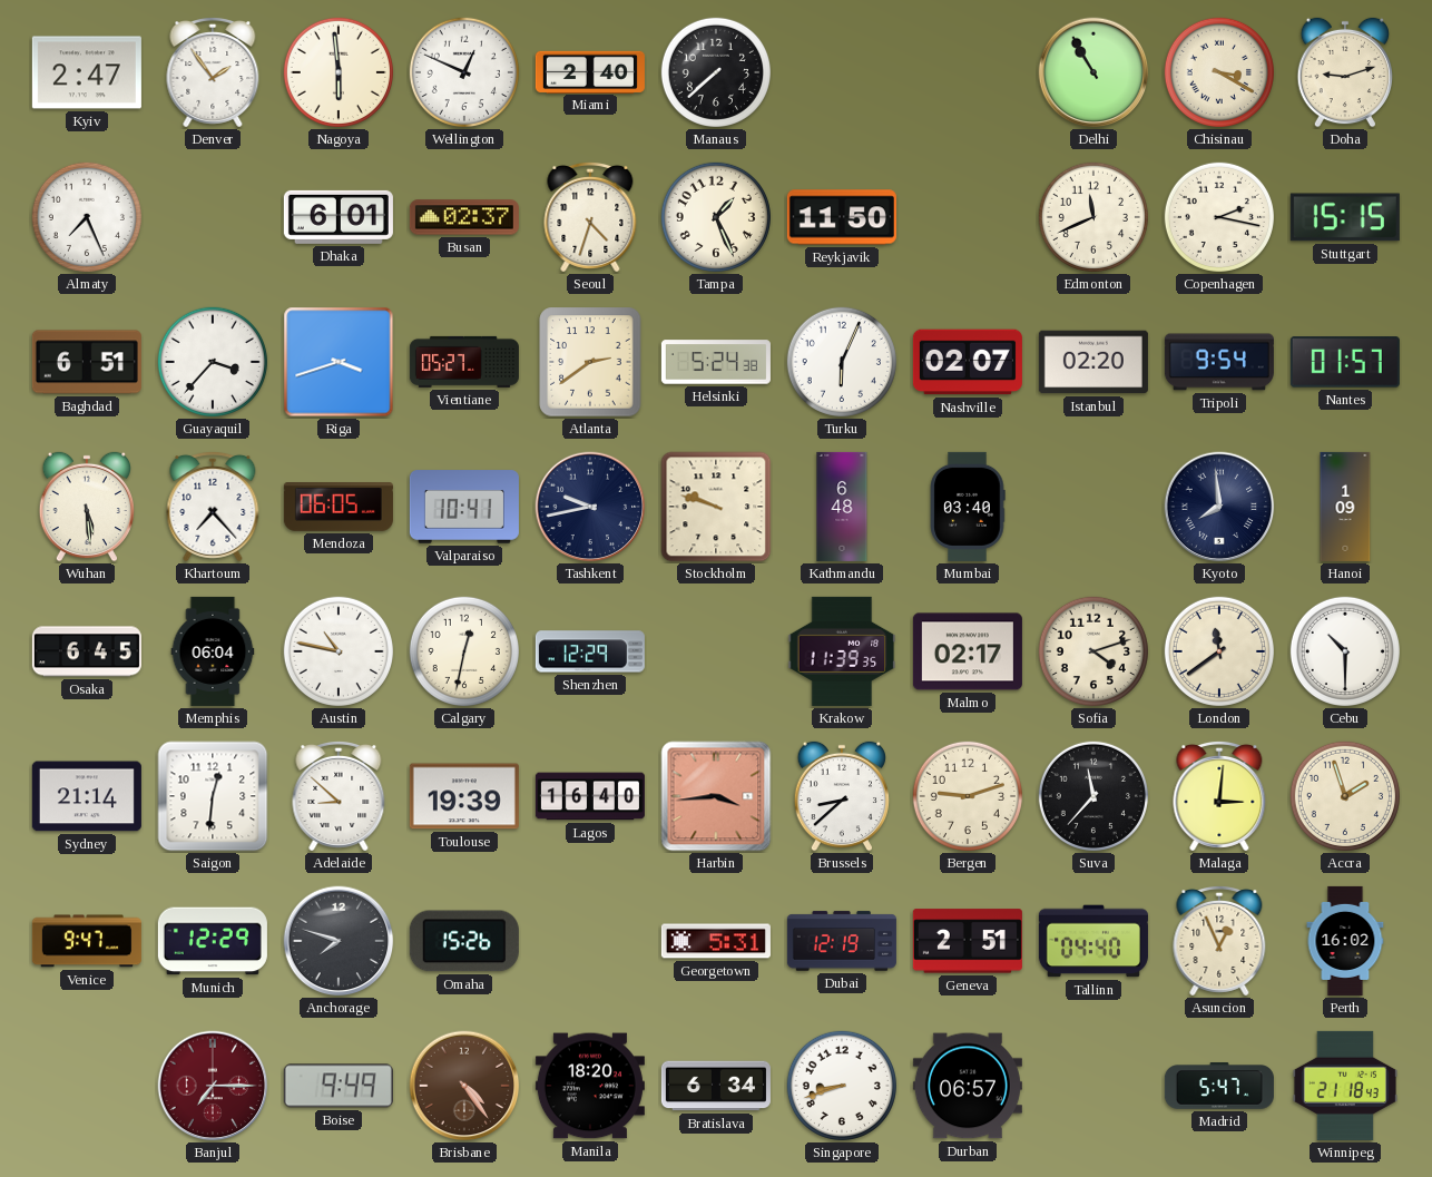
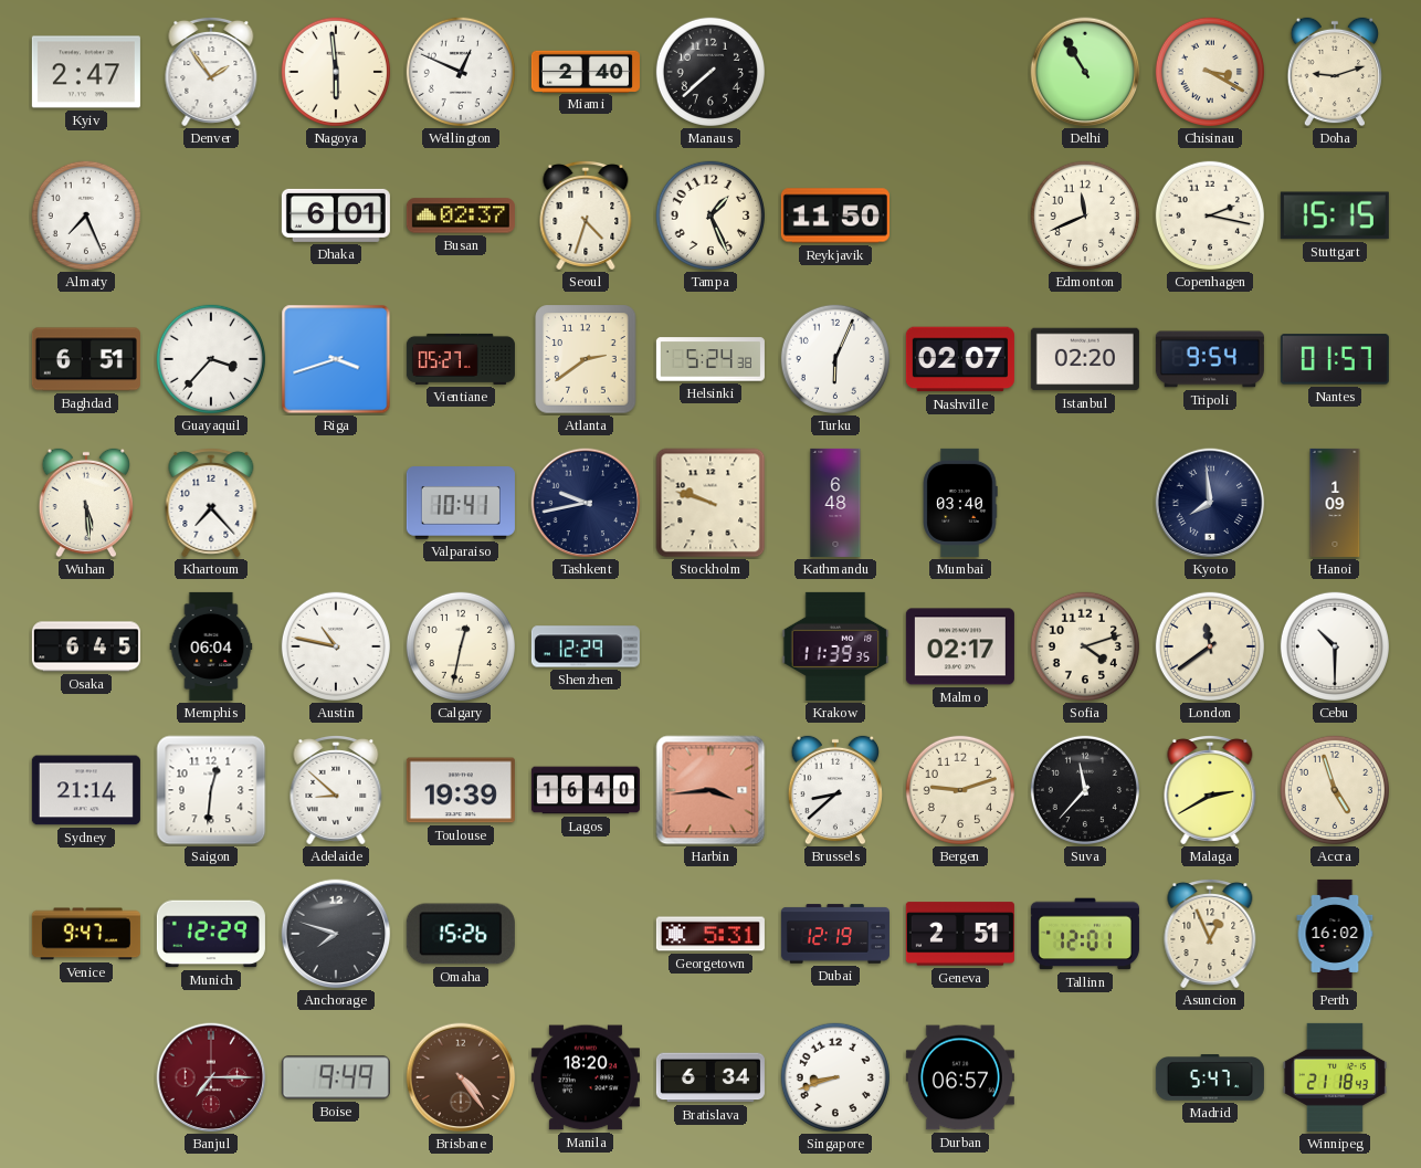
Mendoza: 06:05 -> none
Malaga: 3:01 -> 2:40
Accra: 1:57 -> 4:57
Tallinn: 04:40 -> 12:01
